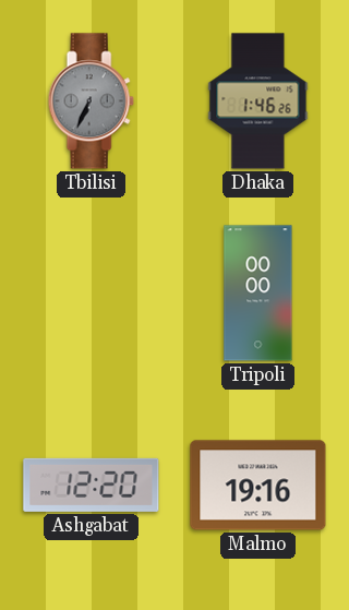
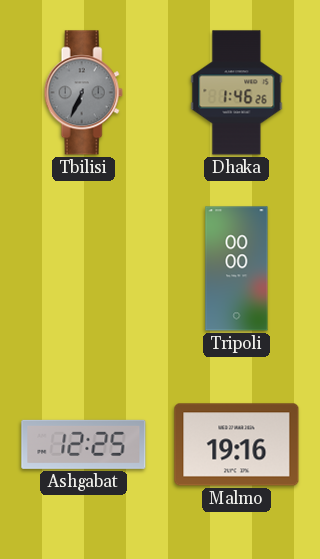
Ashgabat: 12:20 -> 12:25
